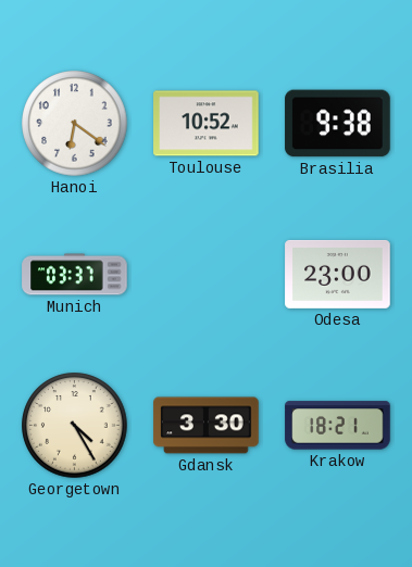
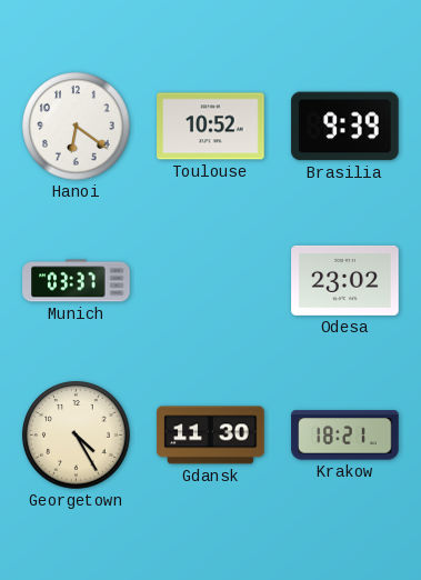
Brasilia: 9:38 -> 9:39
Odesa: 23:00 -> 23:02
Gdansk: 3:30 -> 11:30
